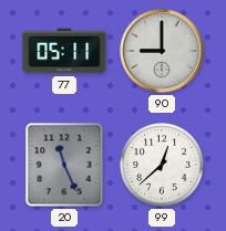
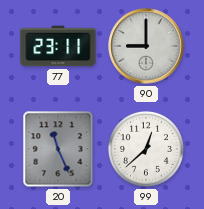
77: 05:11 -> 23:11
